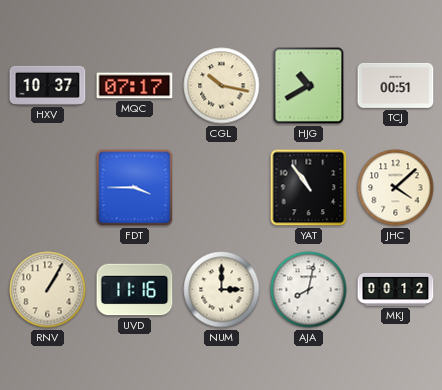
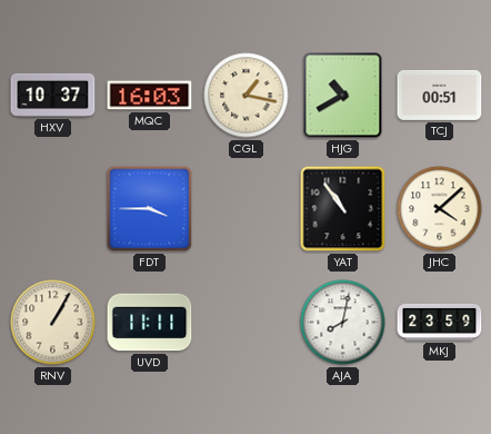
MQC: 07:17 -> 16:03
CGL: 10:17 -> 1:17
UVD: 11:16 -> 11:11
NUM: 3:00 -> none
MKJ: 00:12 -> 23:59
